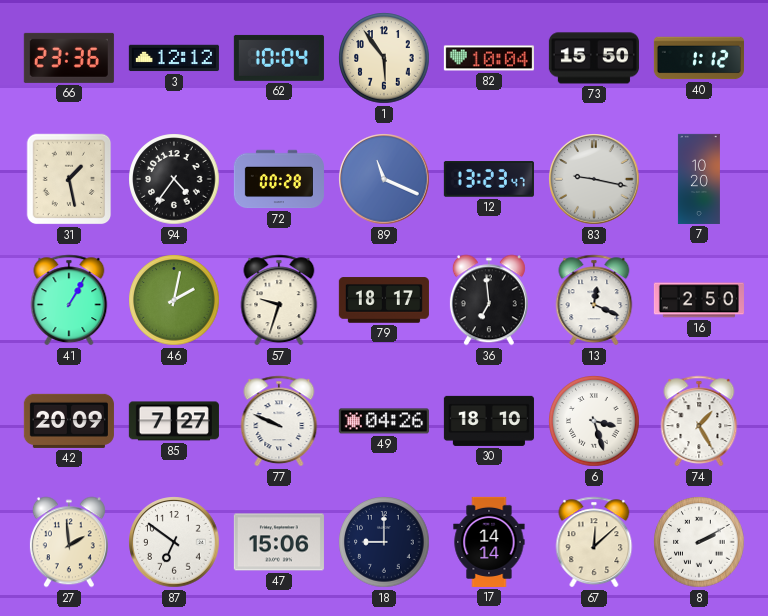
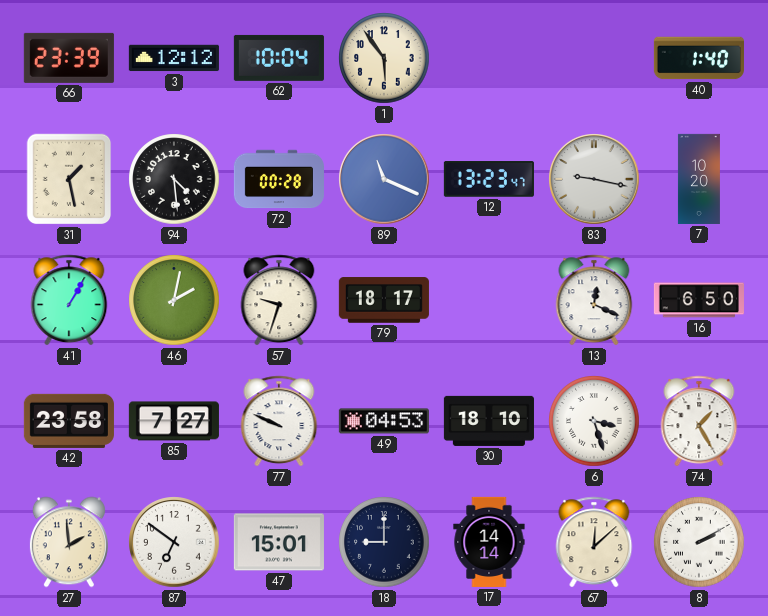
66: 23:36 -> 23:39
82: 10:04 -> none
73: 15:50 -> none
40: 1:12 -> 1:40
94: 4:36 -> 4:29
36: 6:59 -> none
16: 2:50 -> 6:50
42: 20:09 -> 23:58
49: 04:26 -> 04:53
47: 15:06 -> 15:01
